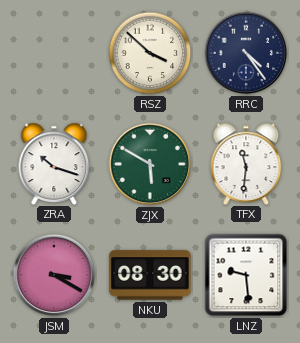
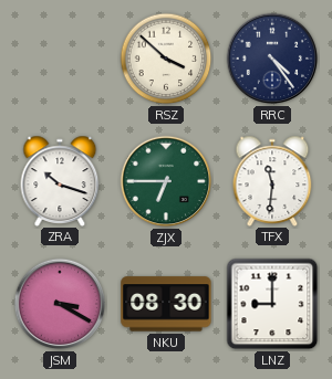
ZJX: 5:50 -> 6:45
LNZ: 9:29 -> 9:00
